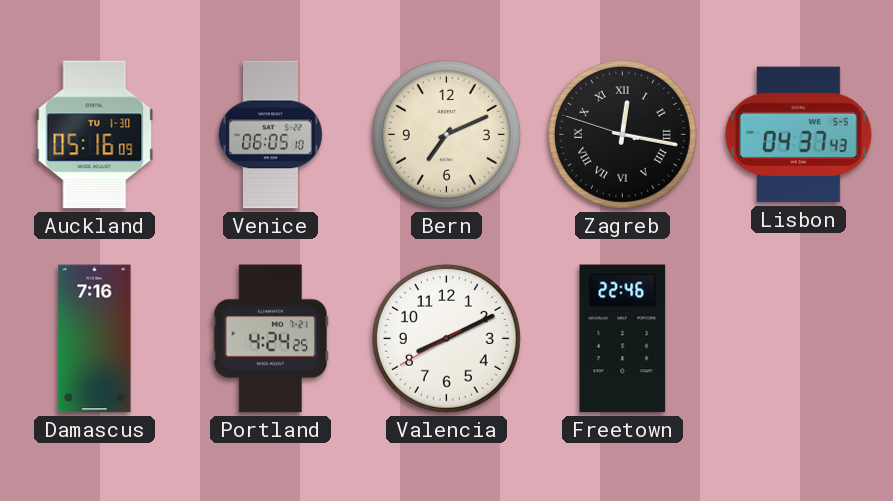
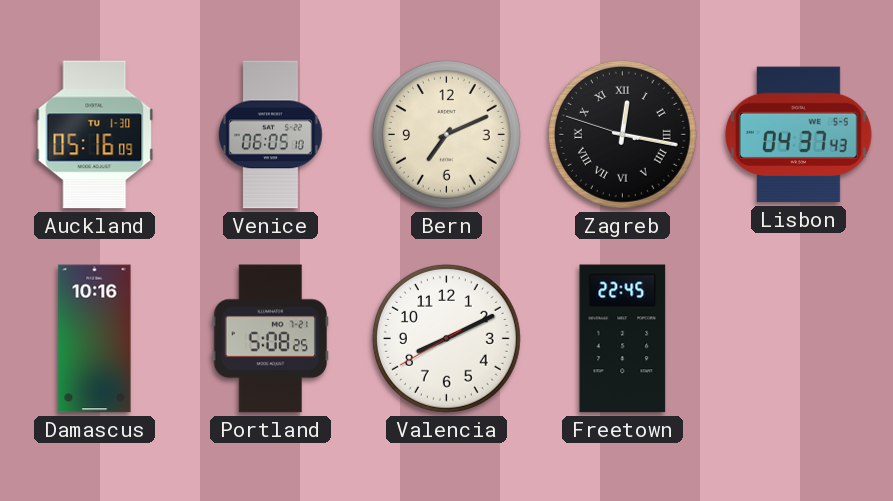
Damascus: 7:16 -> 10:16
Portland: 4:24 -> 5:08
Freetown: 22:46 -> 22:45
